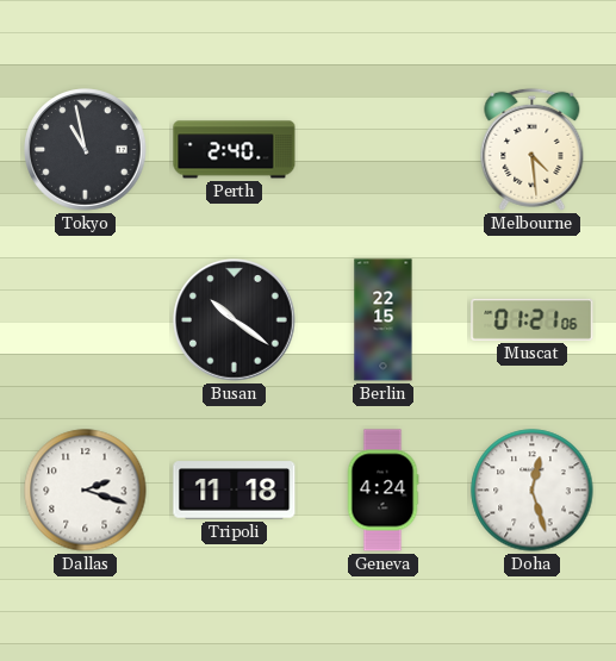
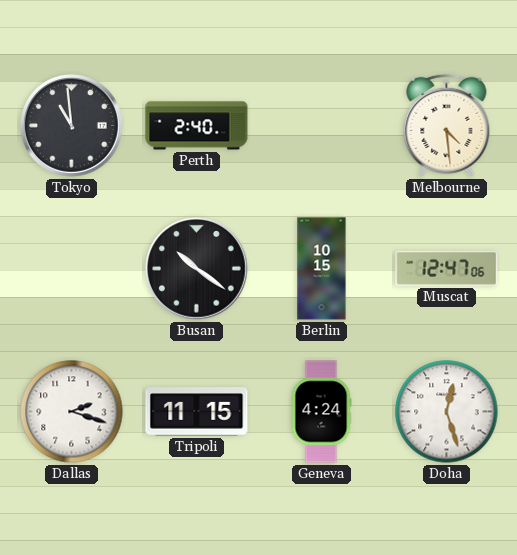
Tokyo: 10:58 -> 10:59
Berlin: 22:15 -> 10:15
Muscat: 01:21 -> 12:47
Tripoli: 11:18 -> 11:15
